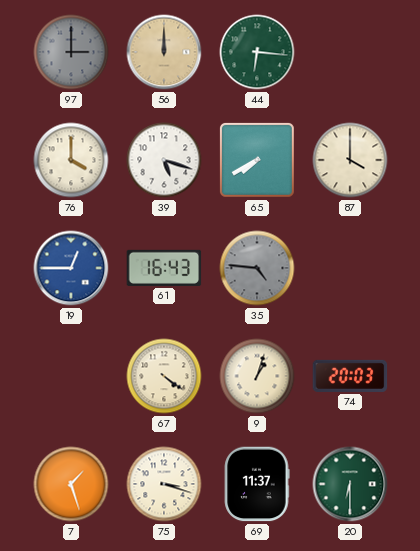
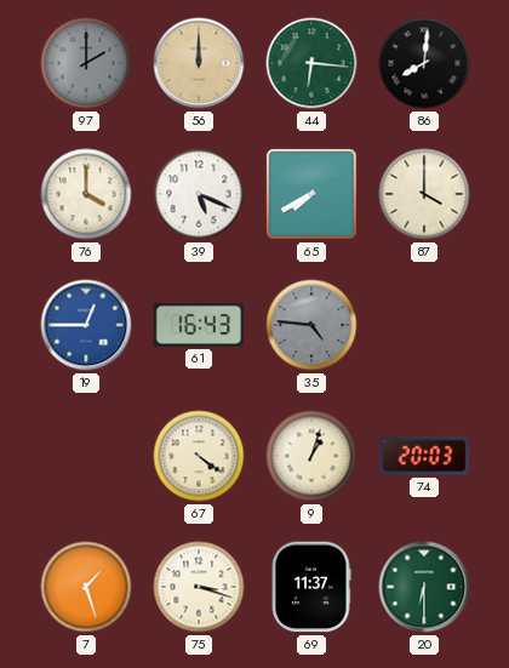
97: 3:00 -> 2:00
86: none -> 8:01
39: 5:18 -> 5:19
